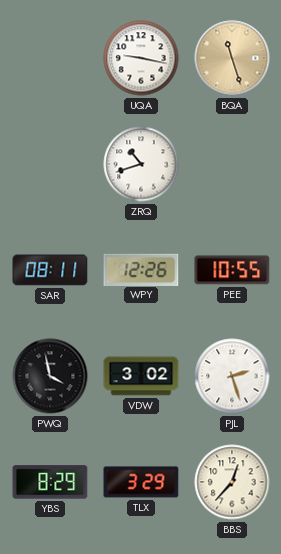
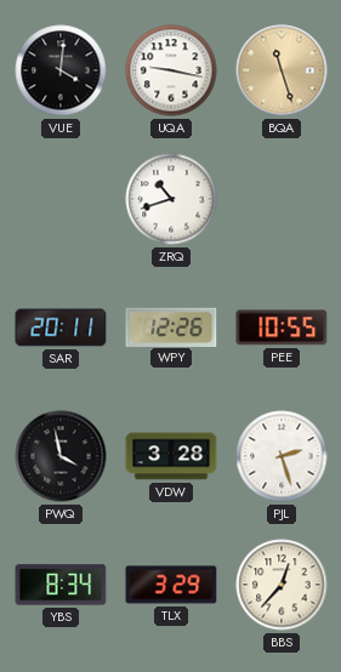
VUE: none -> 4:01
SAR: 08:11 -> 20:11
VDW: 3:02 -> 3:28
YBS: 8:29 -> 8:34
